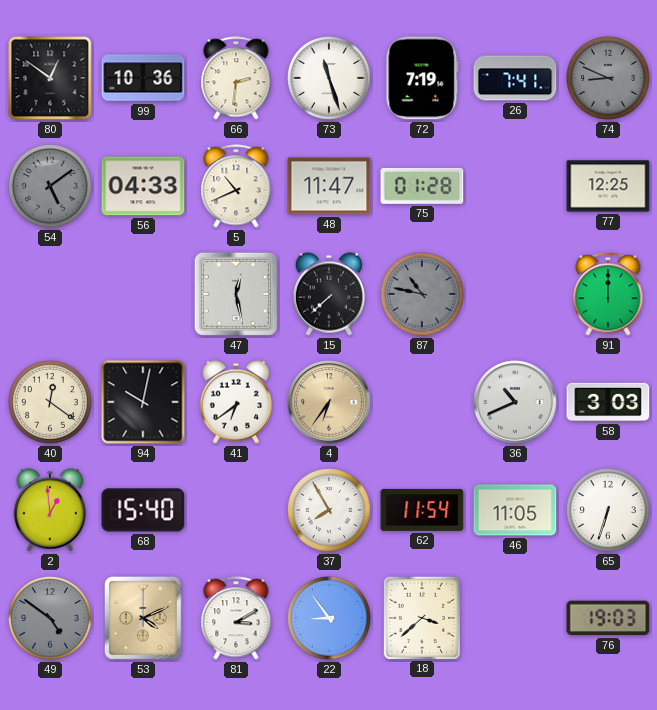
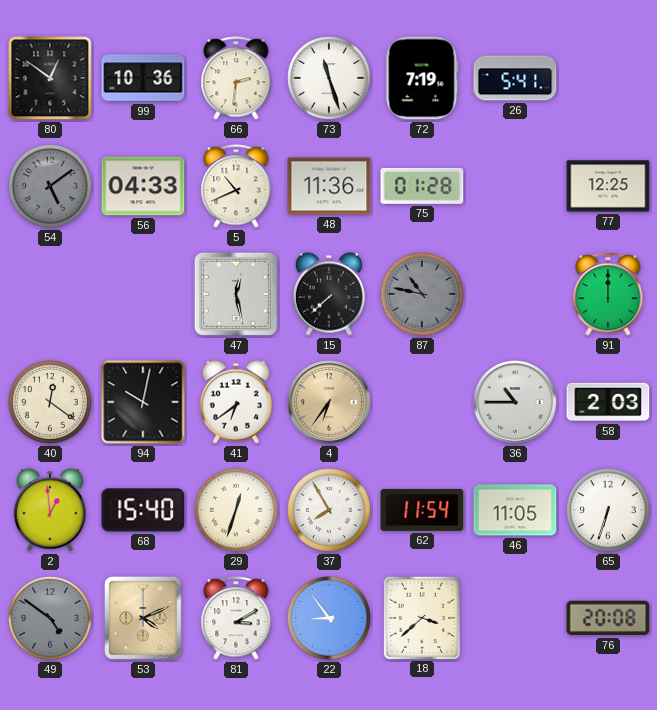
26: 7:41 -> 5:41
74: 8:49 -> none
48: 11:47 -> 11:36
36: 10:41 -> 10:45
58: 3:03 -> 2:03
29: none -> 12:33
76: 19:03 -> 20:08
